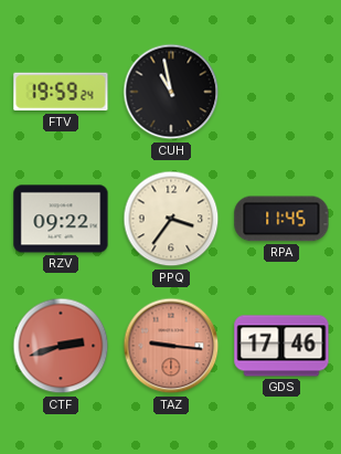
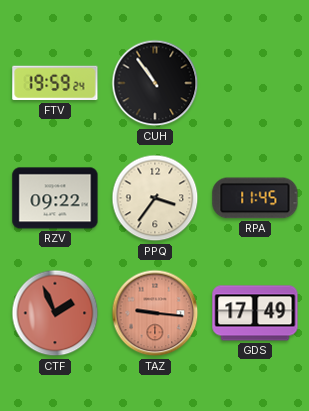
CUH: 10:58 -> 10:54
CTF: 2:42 -> 1:56
GDS: 17:46 -> 17:49
